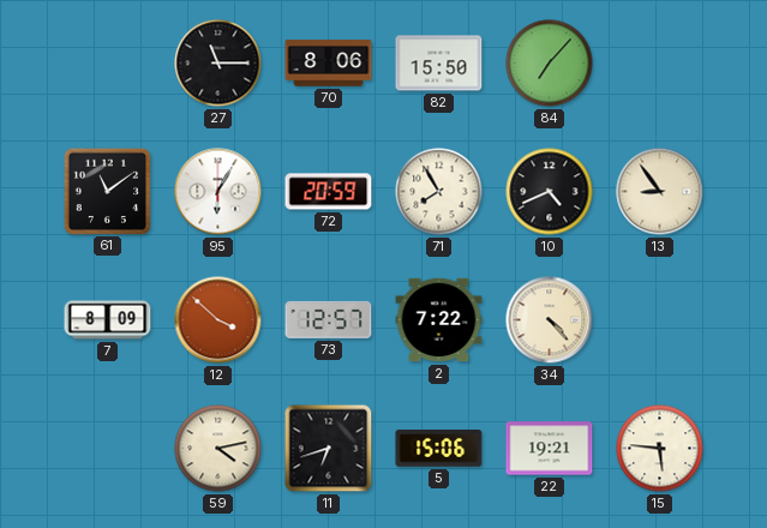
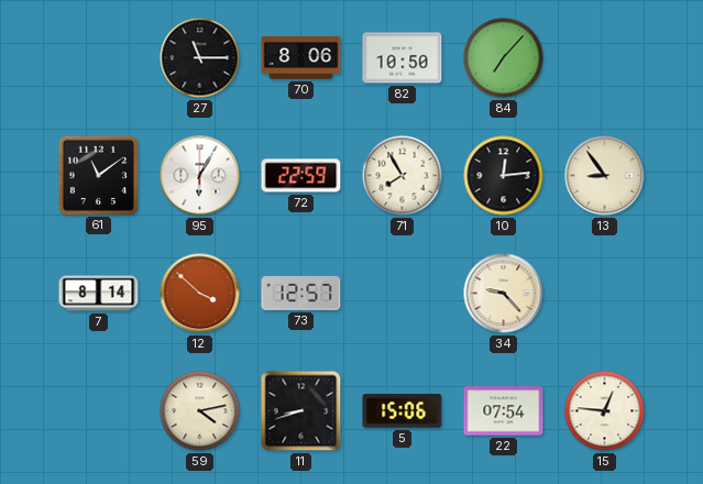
82: 15:50 -> 10:50
72: 20:59 -> 22:59
10: 4:41 -> 12:14
7: 8:09 -> 8:14
2: 7:22 -> none
34: 4:23 -> 9:23
11: 6:42 -> 8:42
22: 19:21 -> 07:54
15: 5:46 -> 12:46
